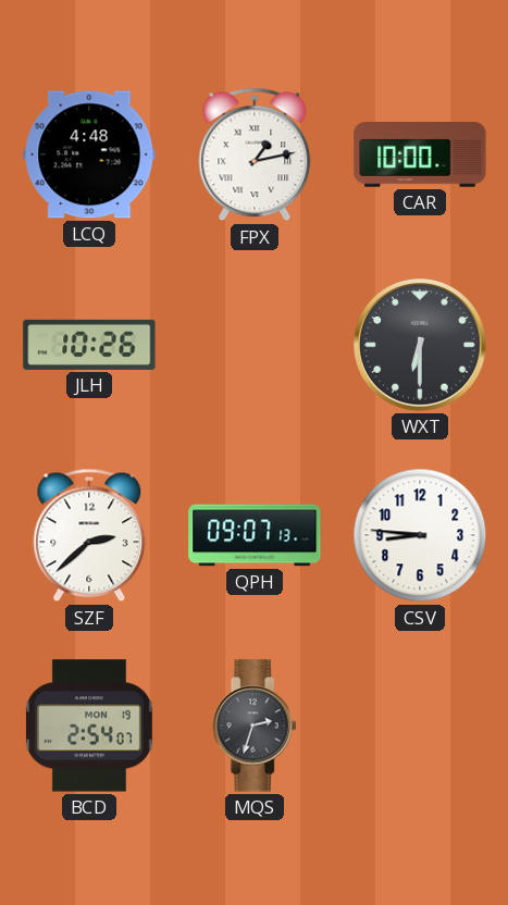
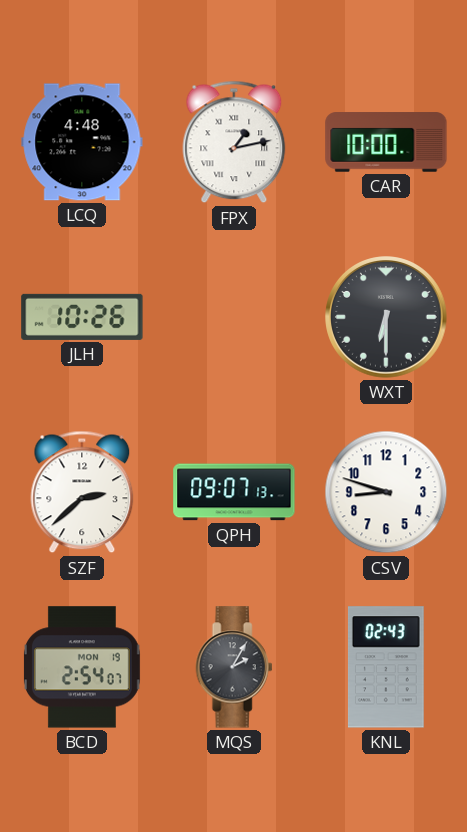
CSV: 8:46 -> 8:48
MQS: 2:33 -> 2:05
KNL: none -> 02:43
